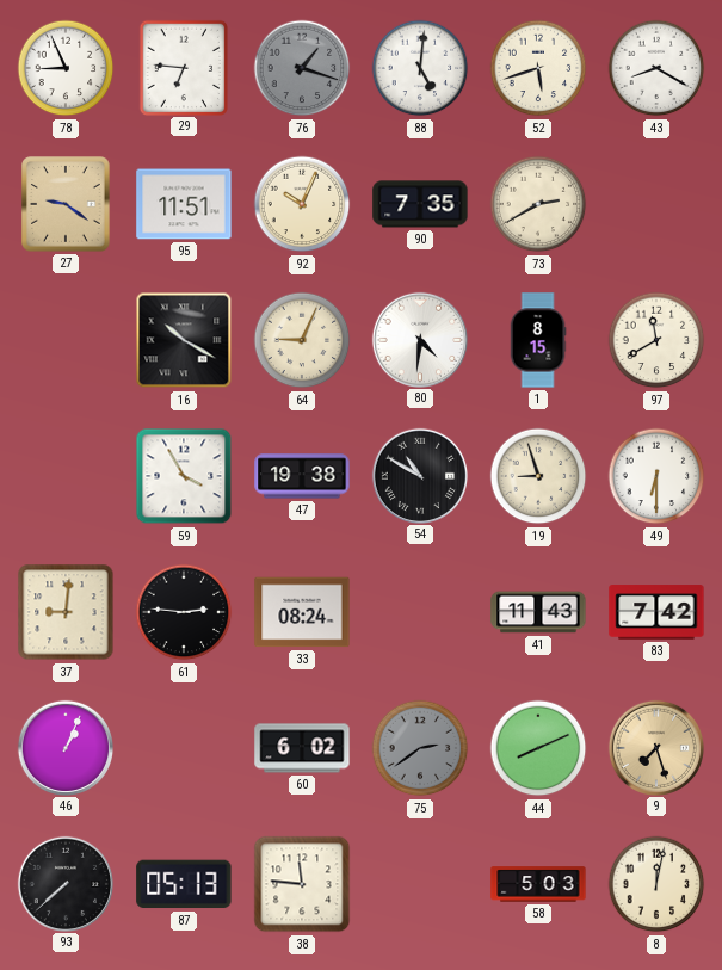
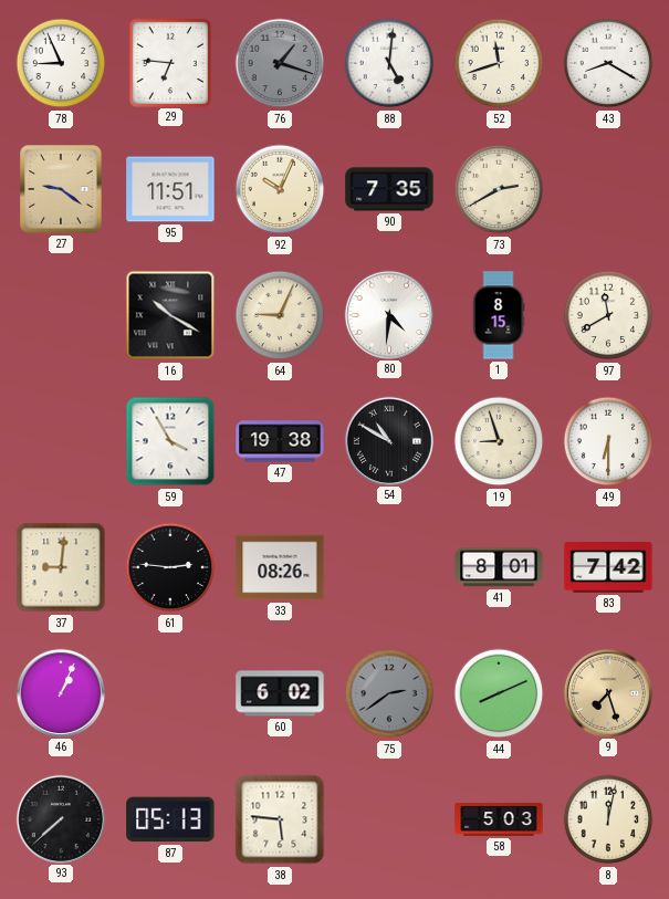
52: 5:42 -> 11:42
33: 08:24 -> 08:26
41: 11:43 -> 8:01
38: 11:46 -> 5:46
